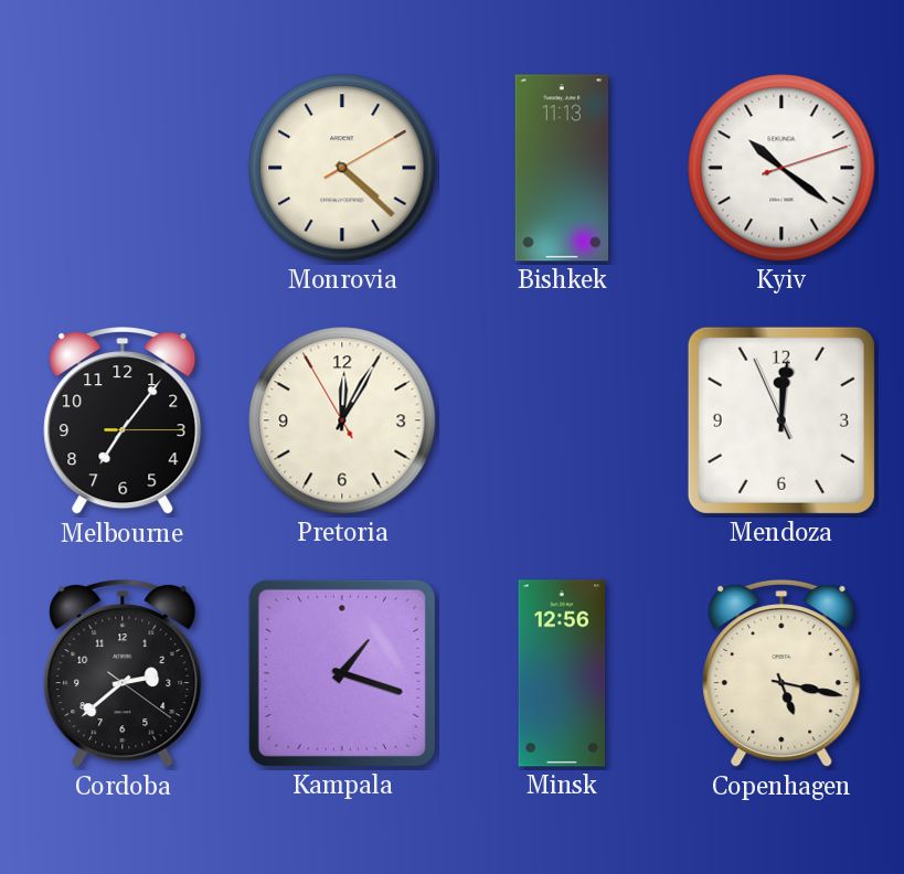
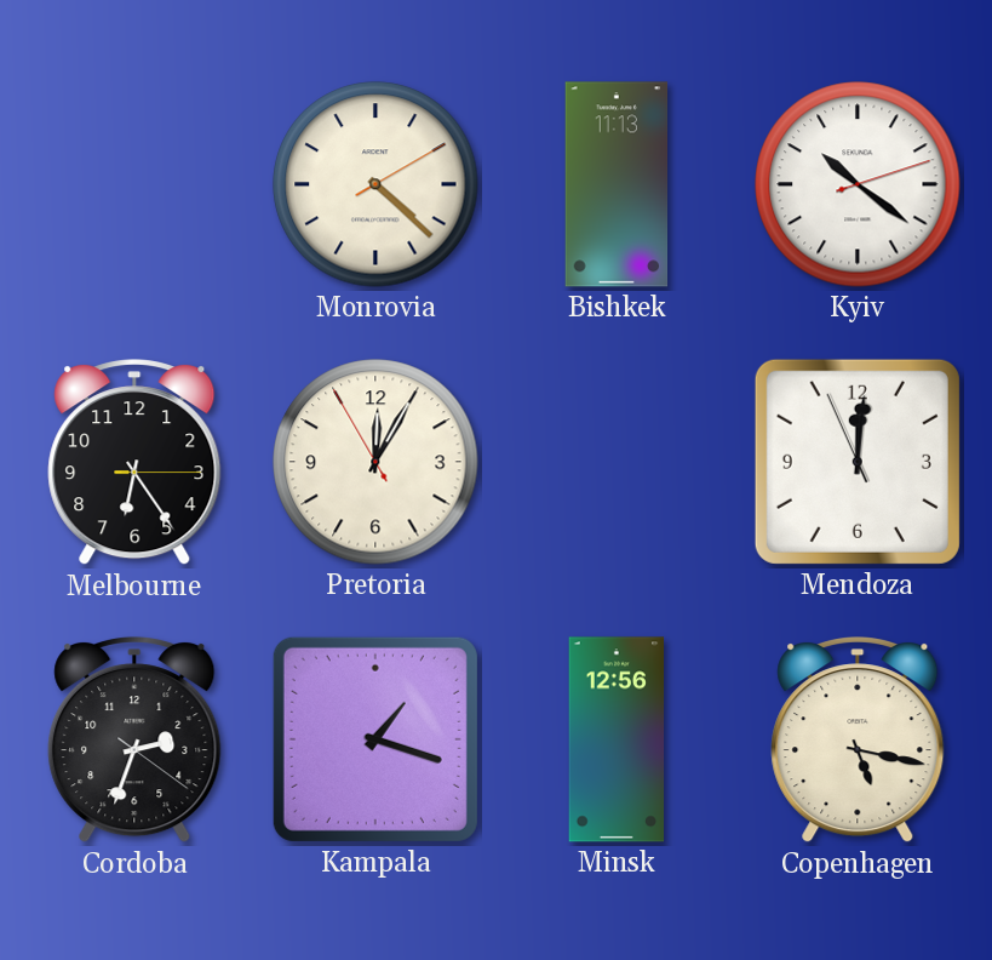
Melbourne: 7:06 -> 6:24
Cordoba: 2:38 -> 2:33
